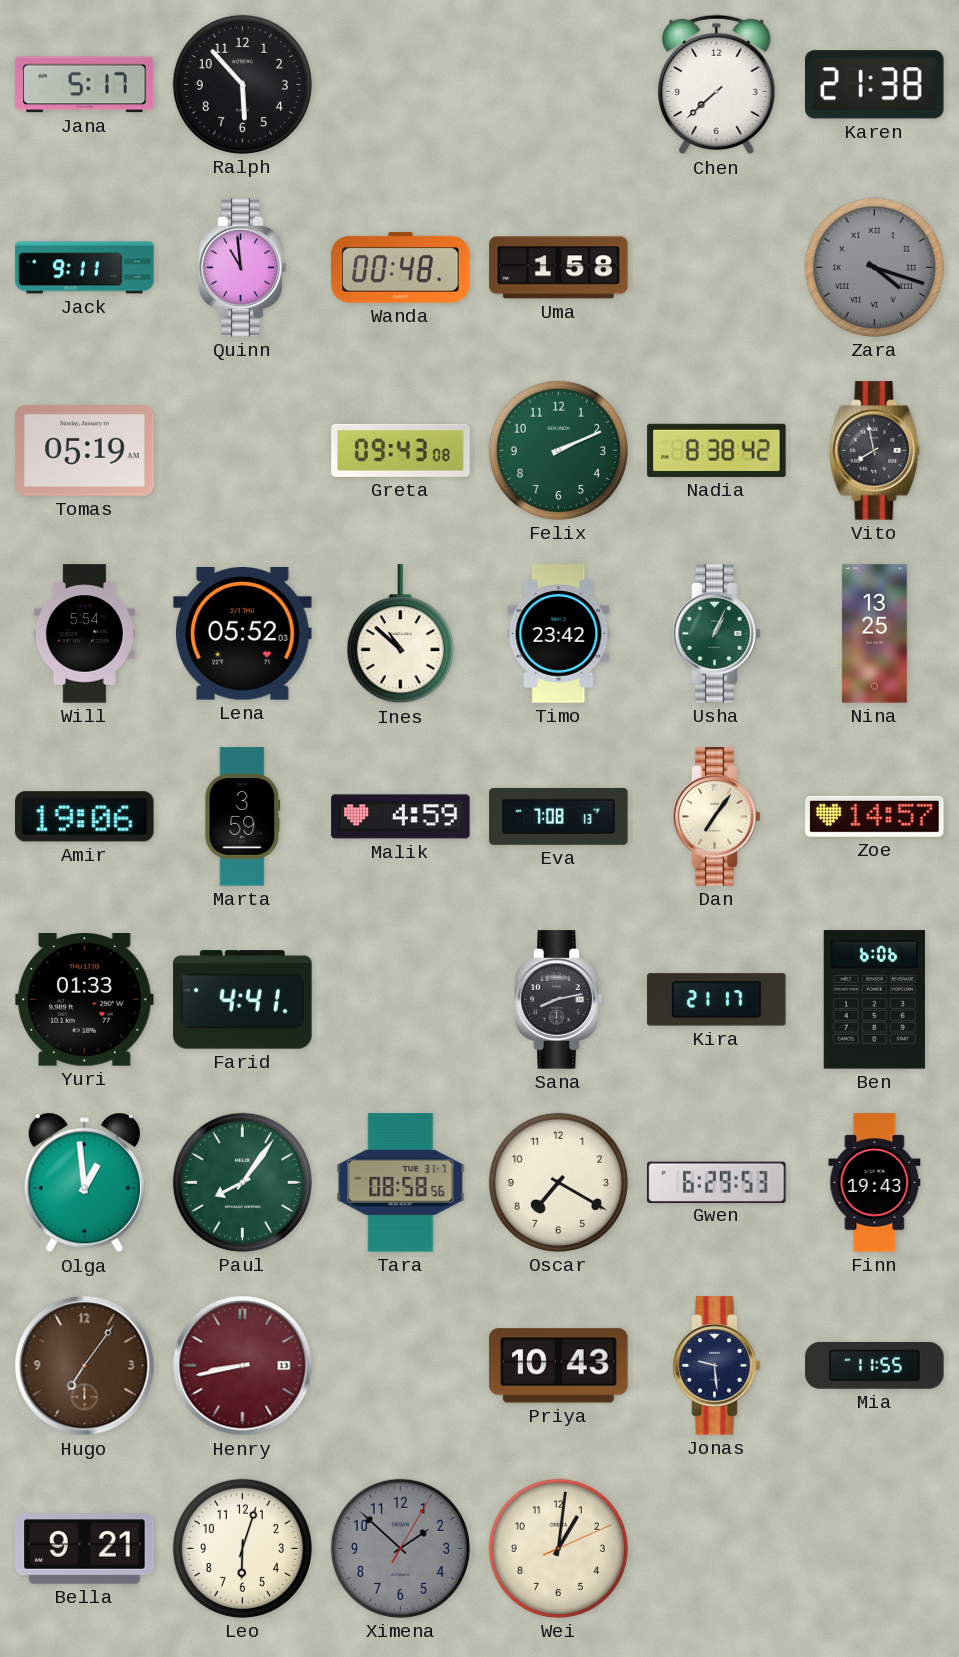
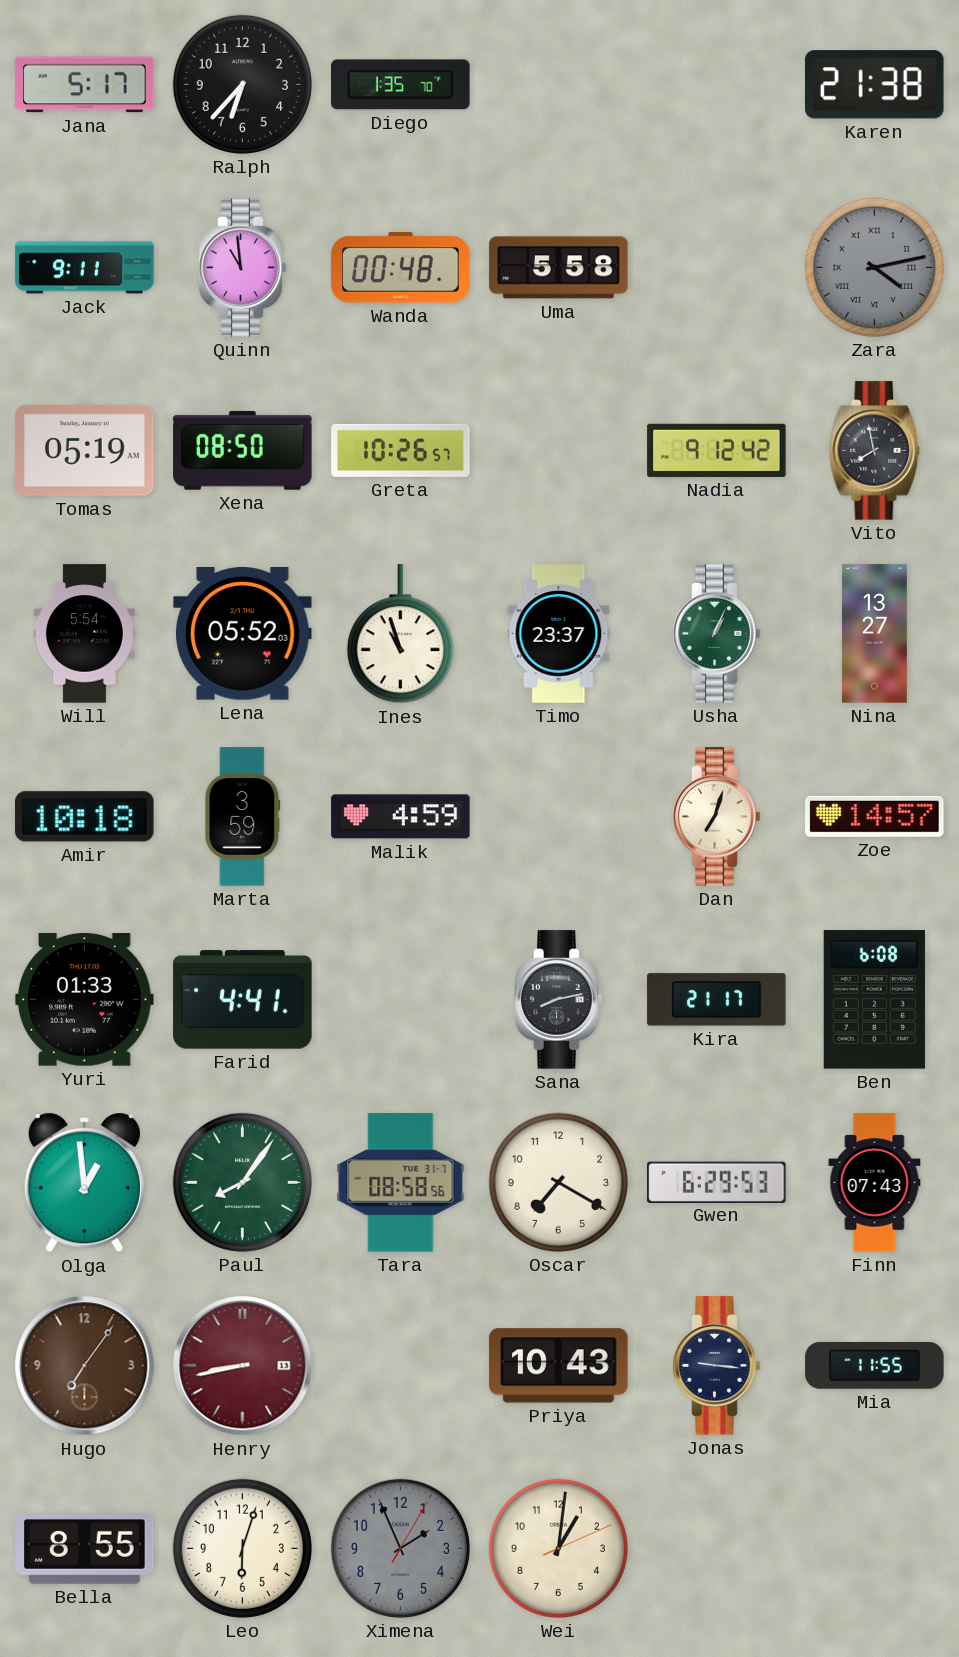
Ralph: 5:53 -> 6:37
Diego: none -> 1:35
Chen: 7:38 -> none
Uma: 1:58 -> 5:58
Zara: 4:18 -> 4:13
Xena: none -> 08:50
Greta: 09:43 -> 10:26
Felix: 2:11 -> none
Nadia: 8:38 -> 9:12
Ines: 10:52 -> 10:57
Timo: 23:42 -> 23:37
Nina: 13:25 -> 13:27
Amir: 19:06 -> 10:18
Eva: 7:08 -> none
Dan: 7:06 -> 7:03
Ben: 6:06 -> 6:08
Finn: 19:43 -> 07:43
Jonas: 9:29 -> 9:16
Bella: 9:21 -> 8:55
Ximena: 1:52 -> 1:56
